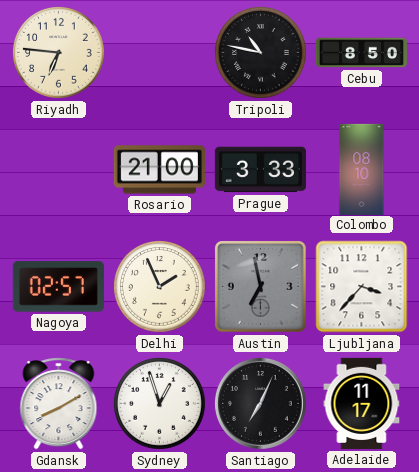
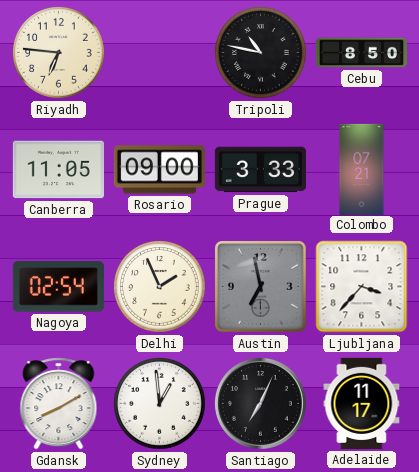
Canberra: none -> 11:05
Rosario: 21:00 -> 09:00
Colombo: 08:10 -> 07:21
Nagoya: 02:57 -> 02:54
Sydney: 12:57 -> 12:59
